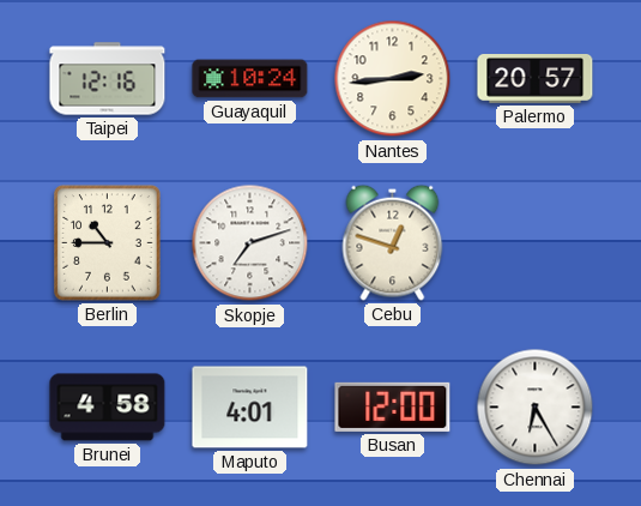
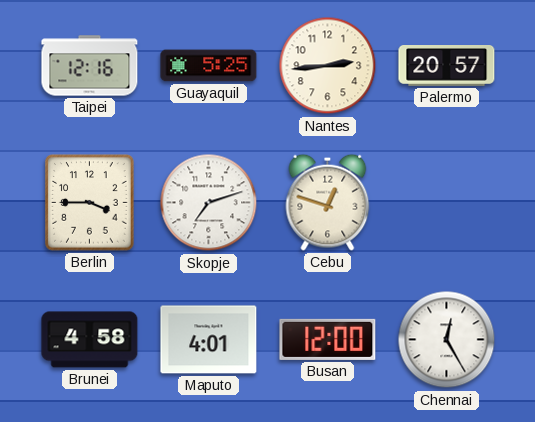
Guayaquil: 10:24 -> 5:25
Berlin: 10:45 -> 3:45
Chennai: 6:25 -> 12:25
